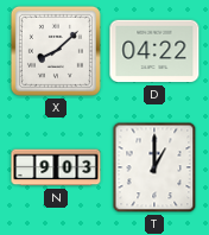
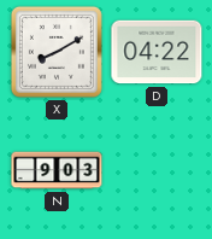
X: 8:08 -> 8:10
T: 1:00 -> none
